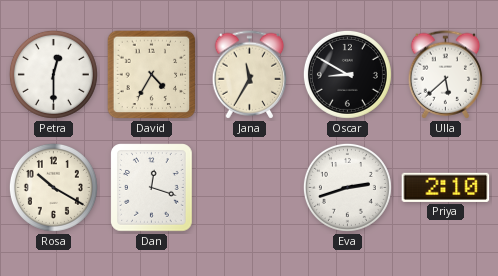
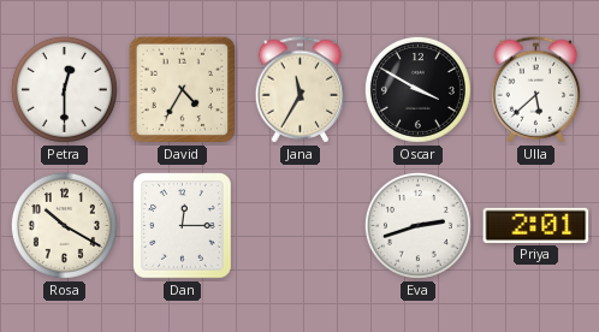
Oscar: 8:50 -> 3:50
Dan: 12:18 -> 12:15
Priya: 2:10 -> 2:01
